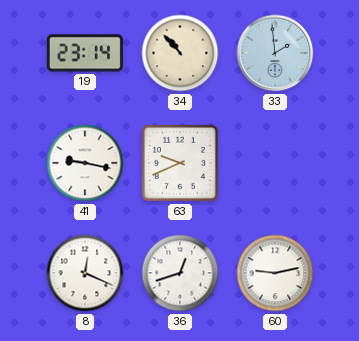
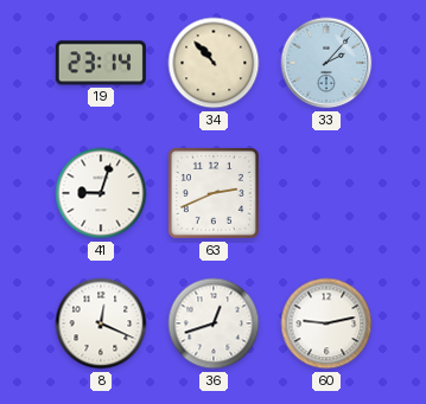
33: 1:59 -> 2:07
41: 9:17 -> 9:03
63: 9:41 -> 2:41
